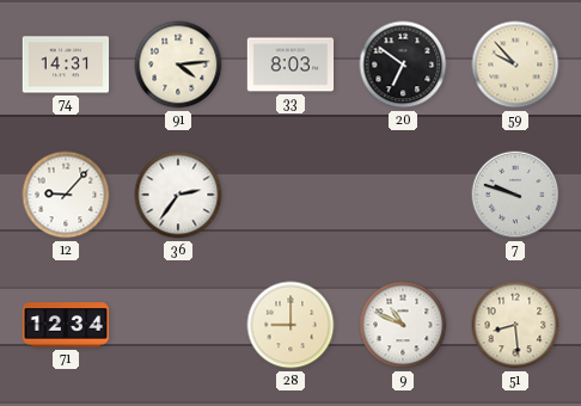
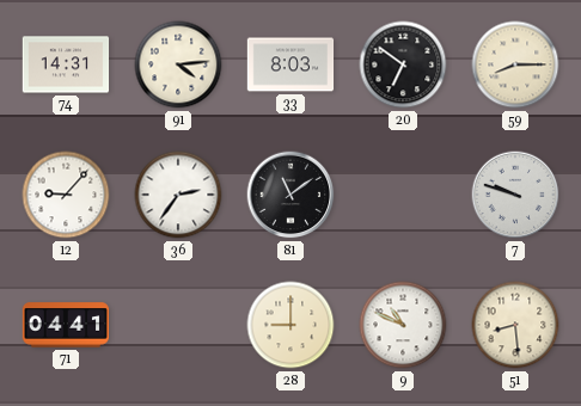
59: 9:53 -> 8:15
81: none -> 11:09
71: 12:34 -> 04:41
